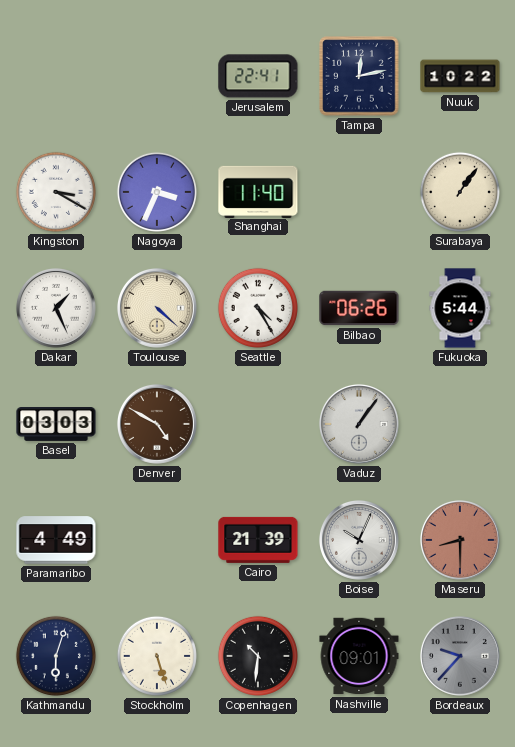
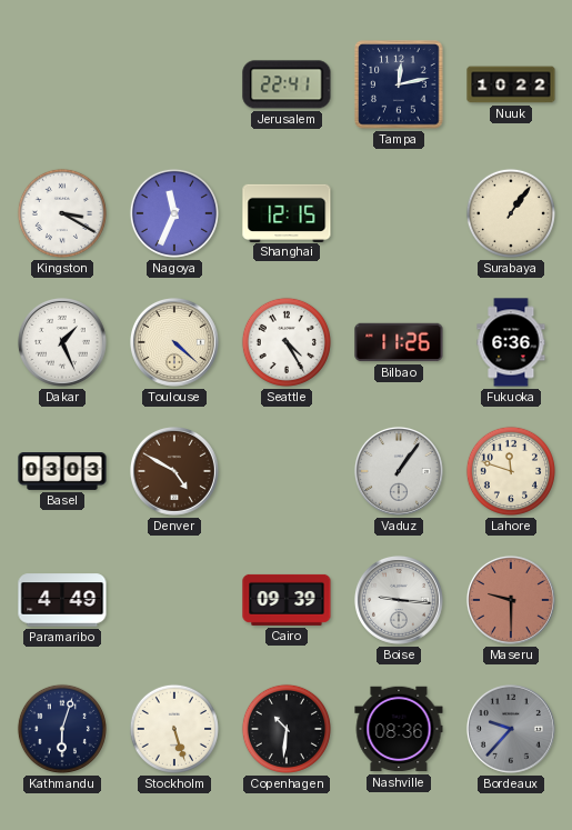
Nagoya: 3:34 -> 11:34
Shanghai: 11:40 -> 12:15
Bilbao: 06:26 -> 11:26
Fukuoka: 5:44 -> 6:36
Lahore: none -> 11:48
Cairo: 21:39 -> 09:39
Boise: 10:04 -> 9:16
Maseru: 8:30 -> 9:30
Nashville: 09:01 -> 08:36
